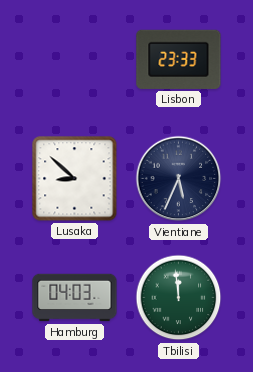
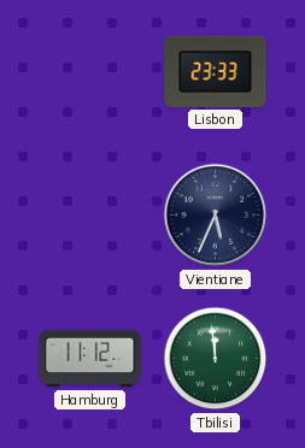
Lusaka: 8:52 -> none
Hamburg: 04:03 -> 11:12
